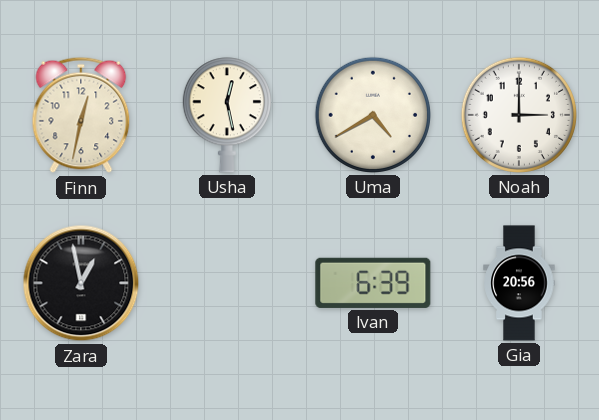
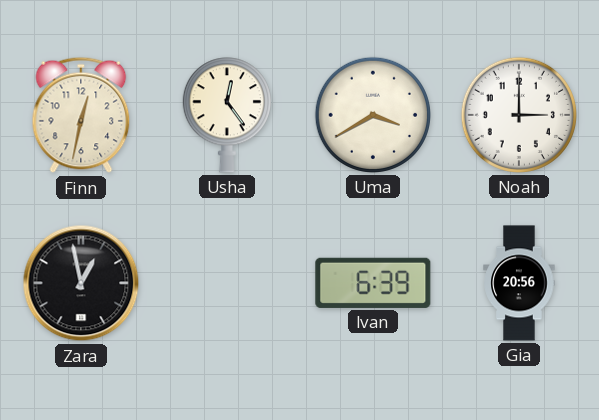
Usha: 12:28 -> 12:24
Uma: 4:40 -> 3:40
